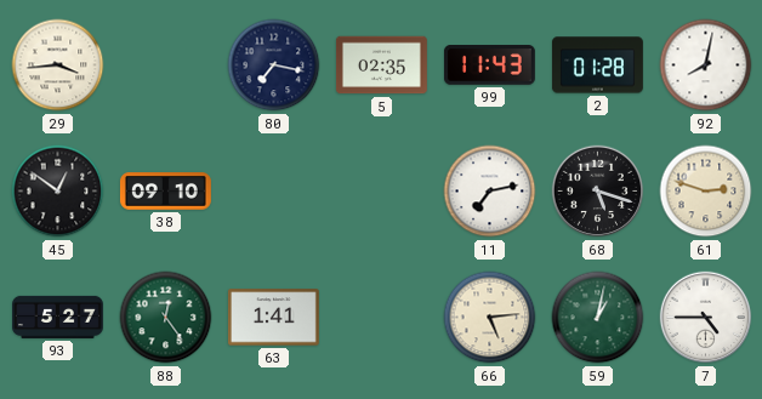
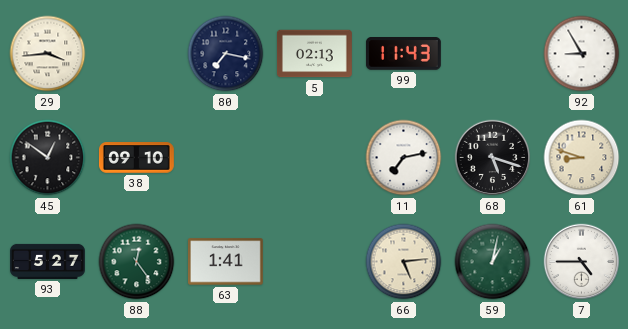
5: 02:35 -> 02:13
2: 01:28 -> none
92: 8:02 -> 8:55
61: 2:48 -> 8:48
